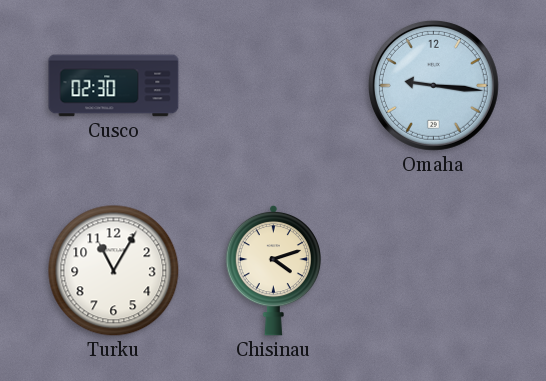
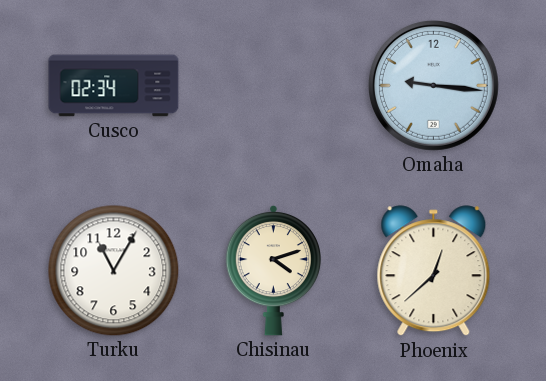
Cusco: 02:30 -> 02:34
Phoenix: none -> 12:38
